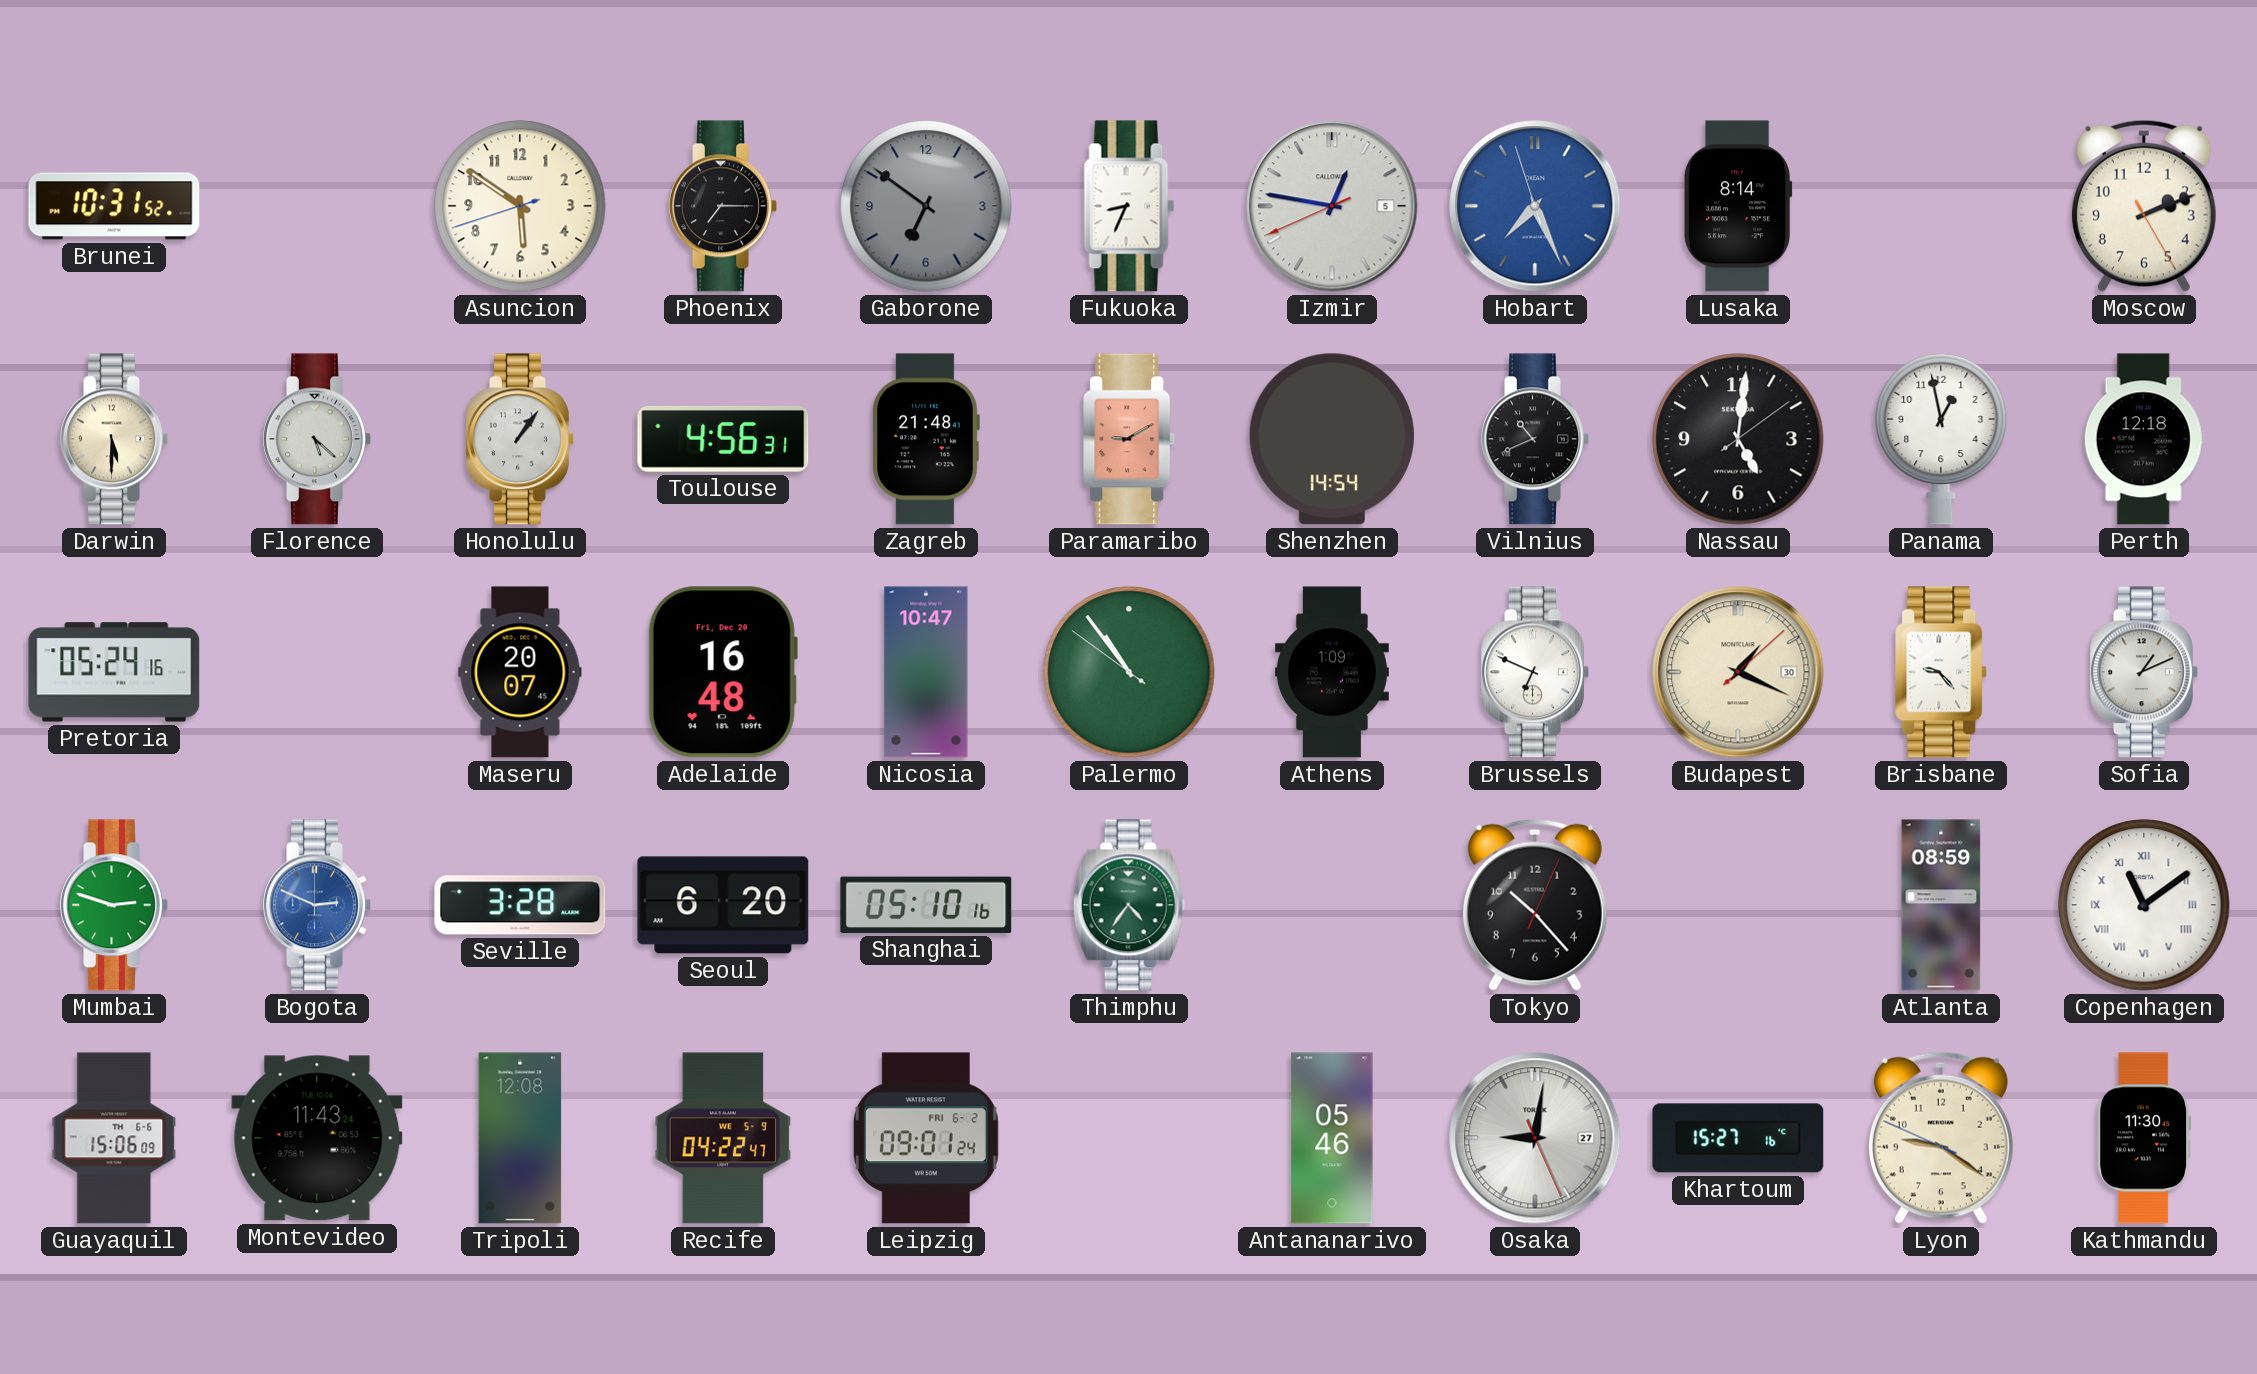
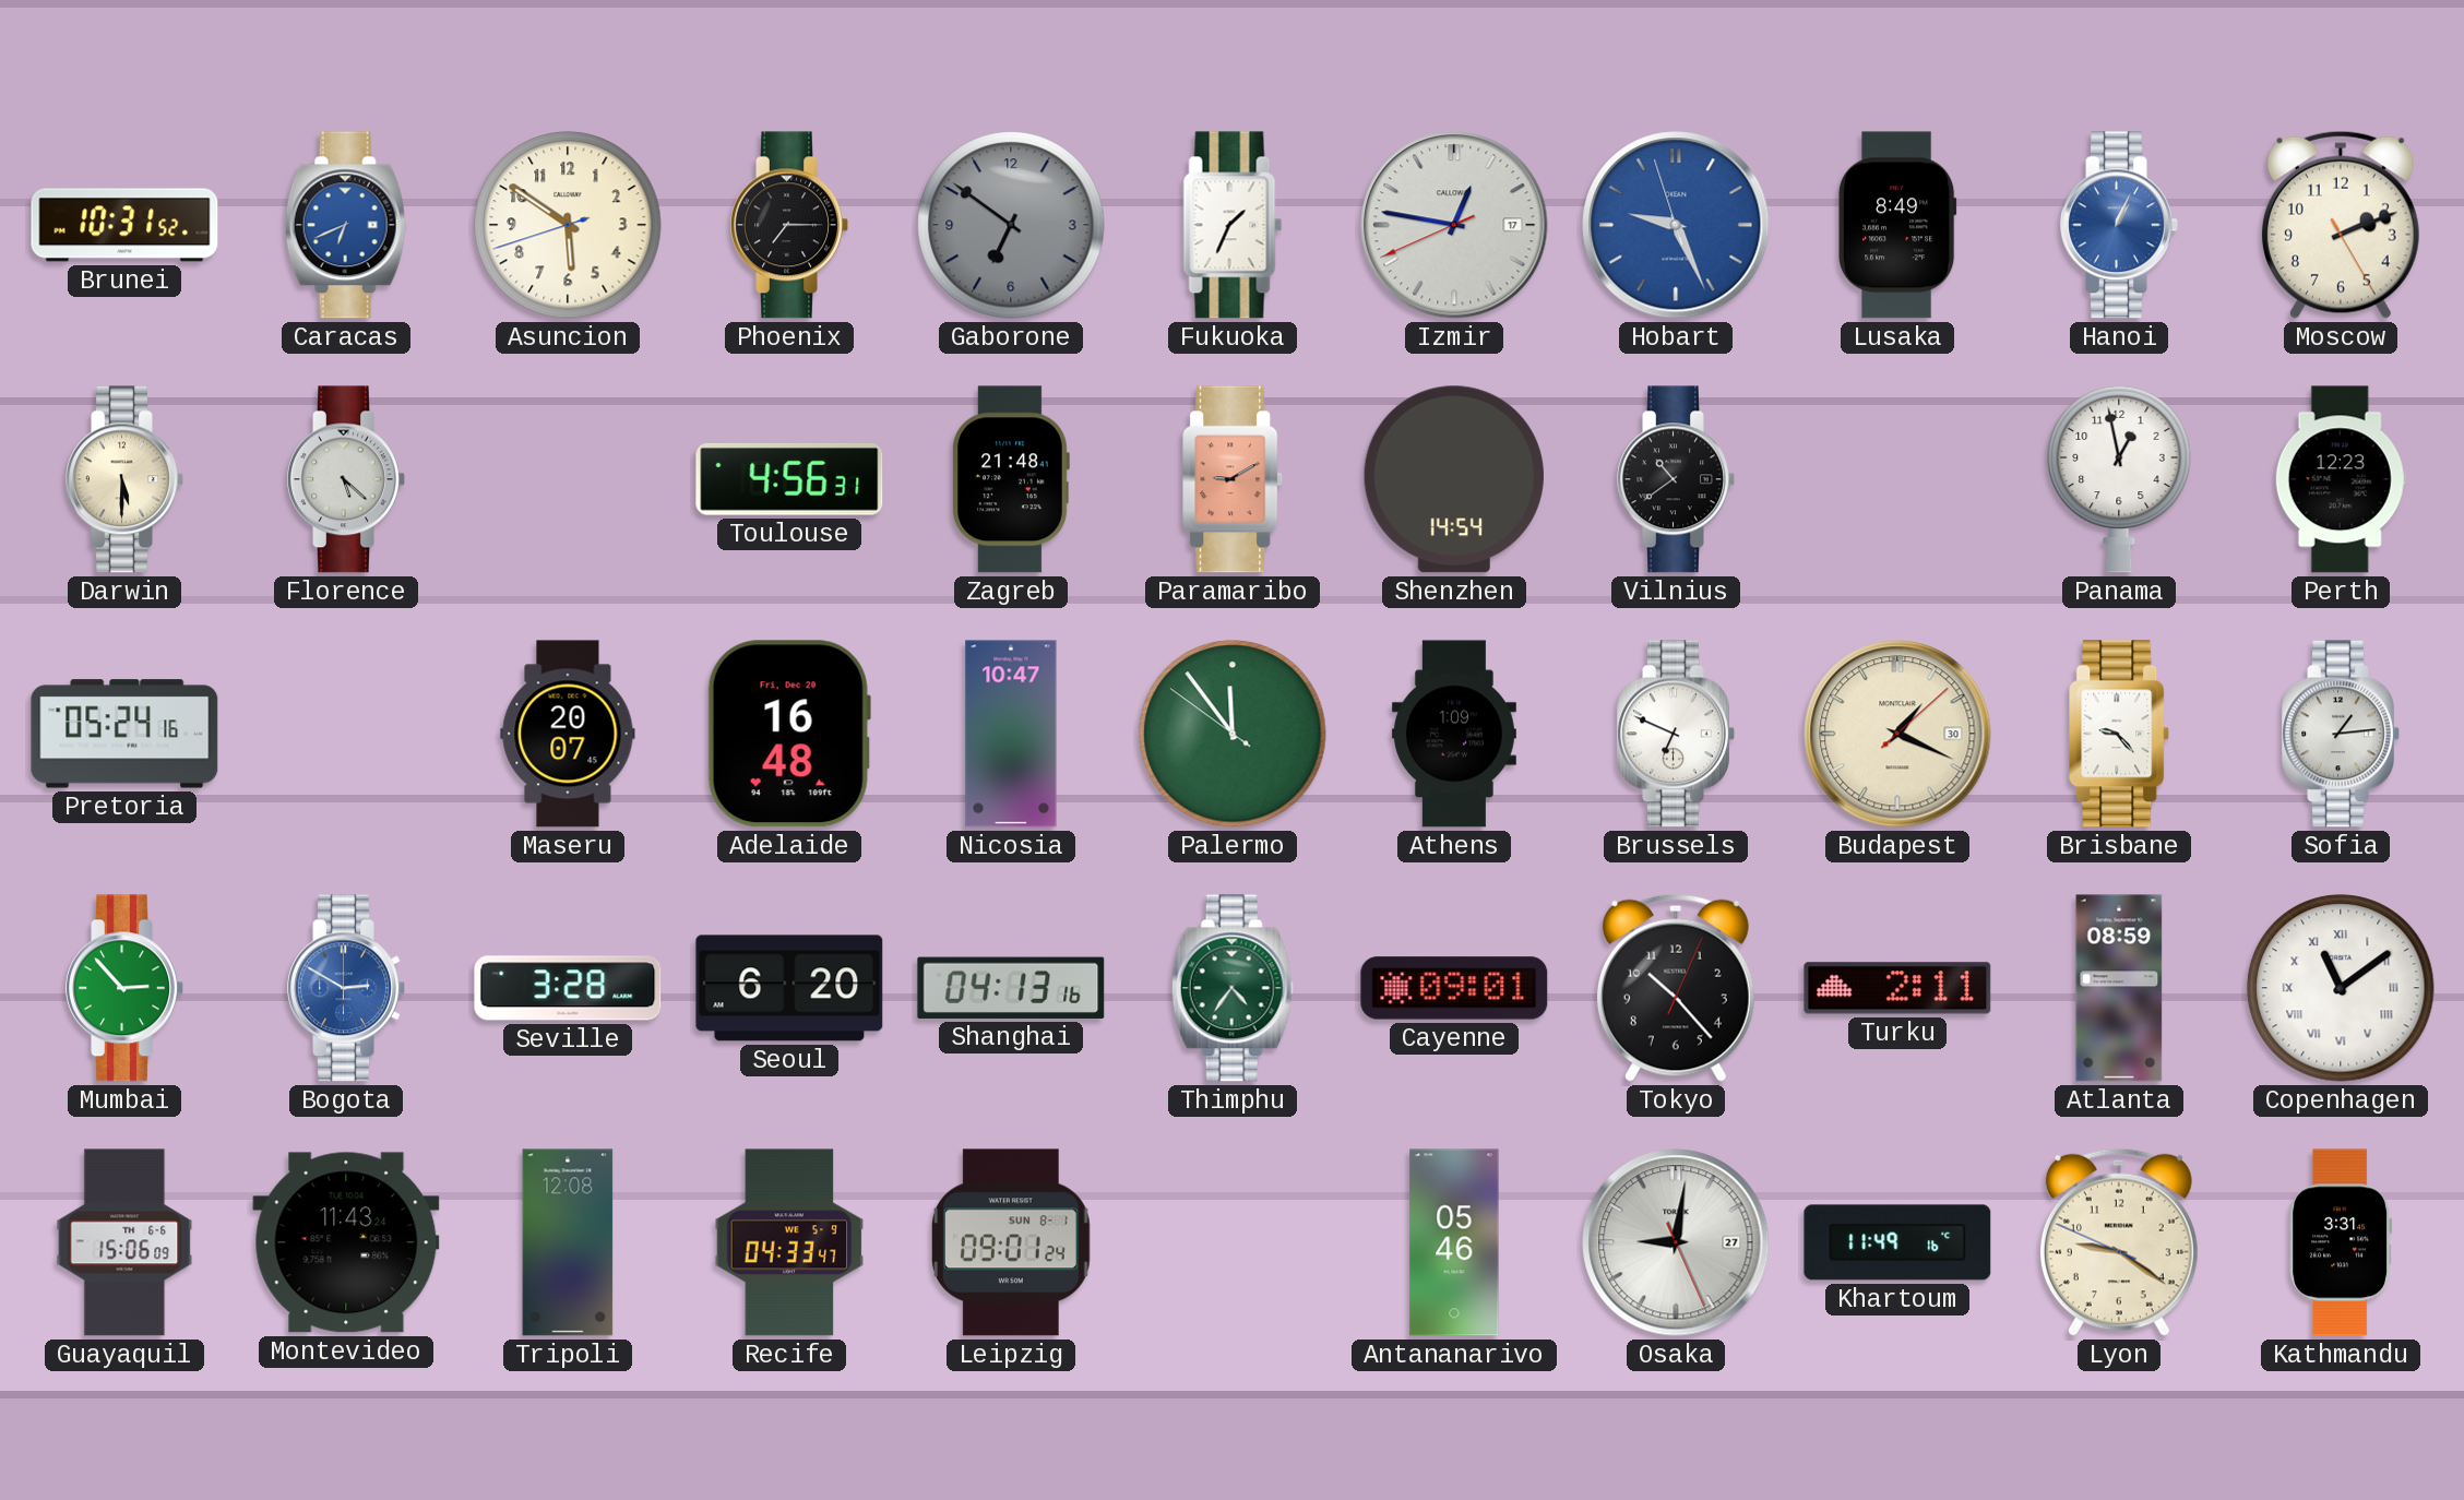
Caracas: none -> 6:41
Fukuoka: 8:34 -> 1:34
Izmir date: 5 -> 17
Hobart: 7:25 -> 9:25
Lusaka: 8:14 -> 8:49
Hanoi: none -> 1:04
Honolulu: 1:06 -> none
Vilnius: 10:41 -> 10:39
Nassau: 5:01 -> none
Perth: 12:18 -> 12:23
Palermo: 10:53 -> 11:53
Sofia: 1:11 -> 1:14
Mumbai: 2:48 -> 2:53
Bogota: 2:49 -> 2:50
Shanghai: 05:10 -> 04:13
Cayenne: none -> 09:01
Turku: none -> 2:11
Recife: 04:22 -> 04:33
Leipzig date: FRI 6-2 -> SUN 8-1
Khartoum: 15:27 -> 11:49
Kathmandu: 11:30 -> 3:31
